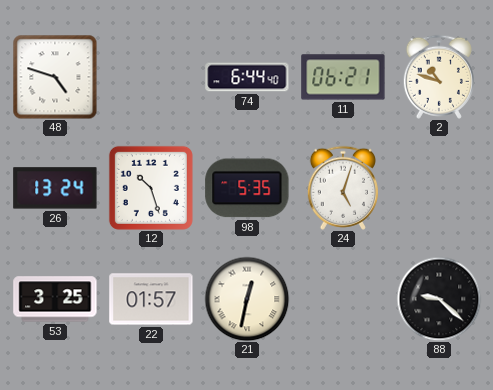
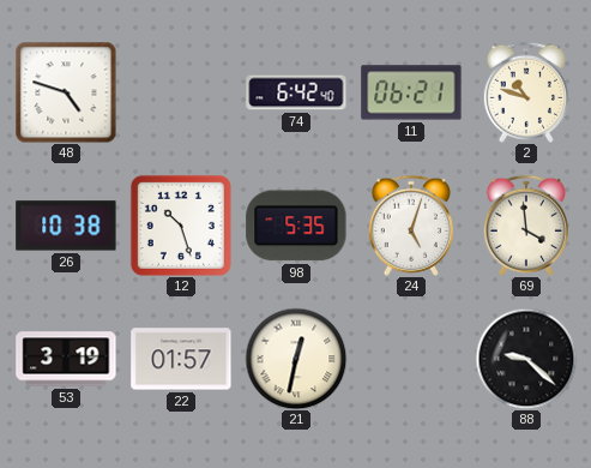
74: 6:44 -> 6:42
26: 13:24 -> 10:38
69: none -> 3:59
53: 3:25 -> 3:19
